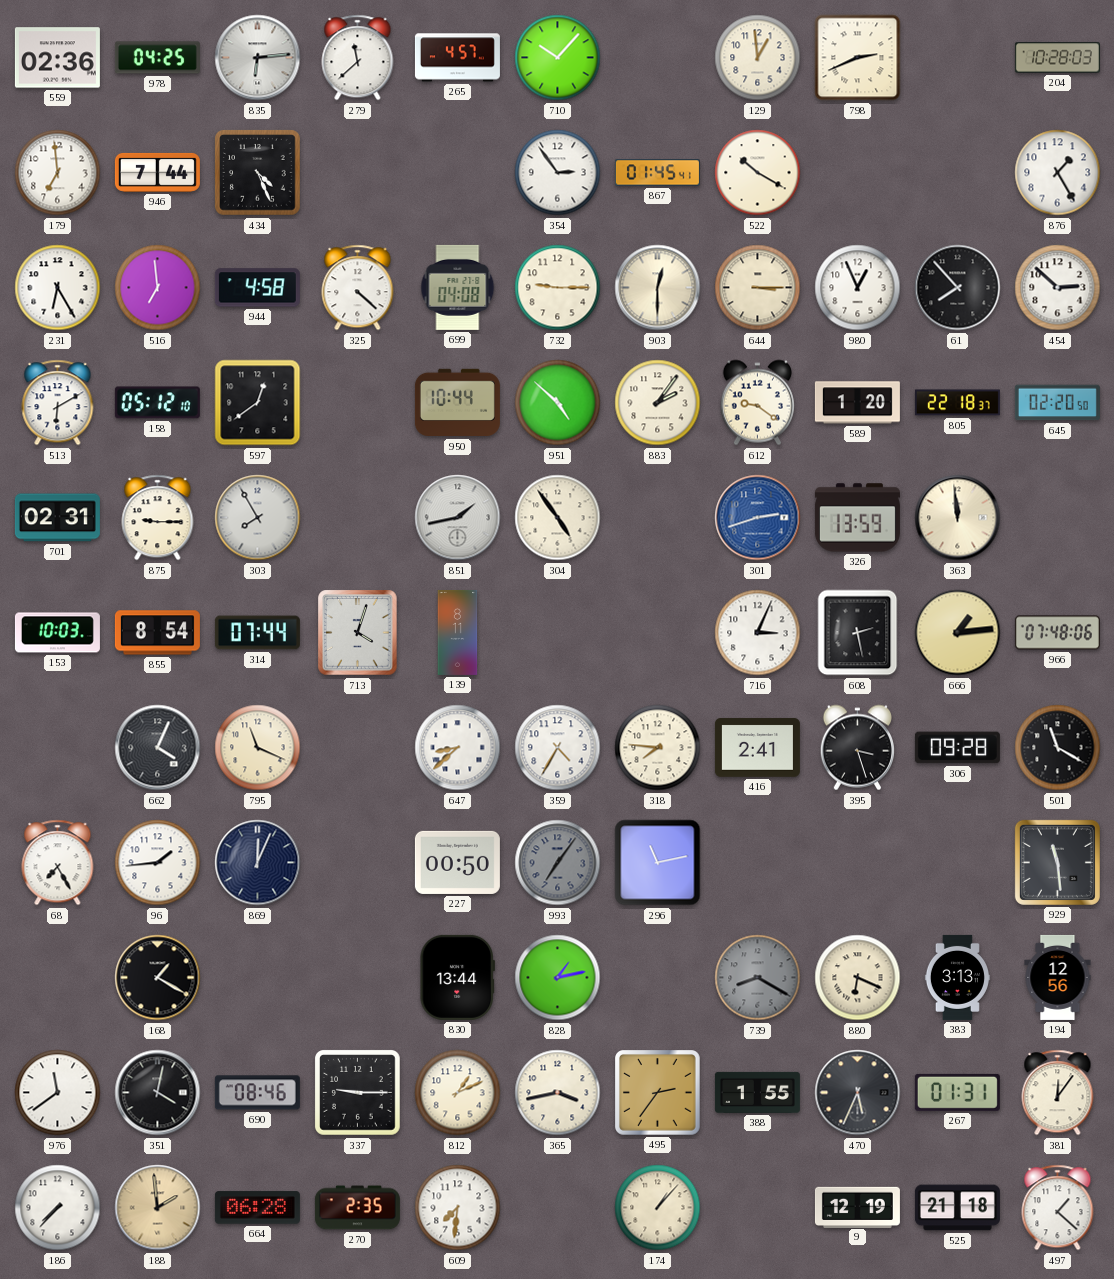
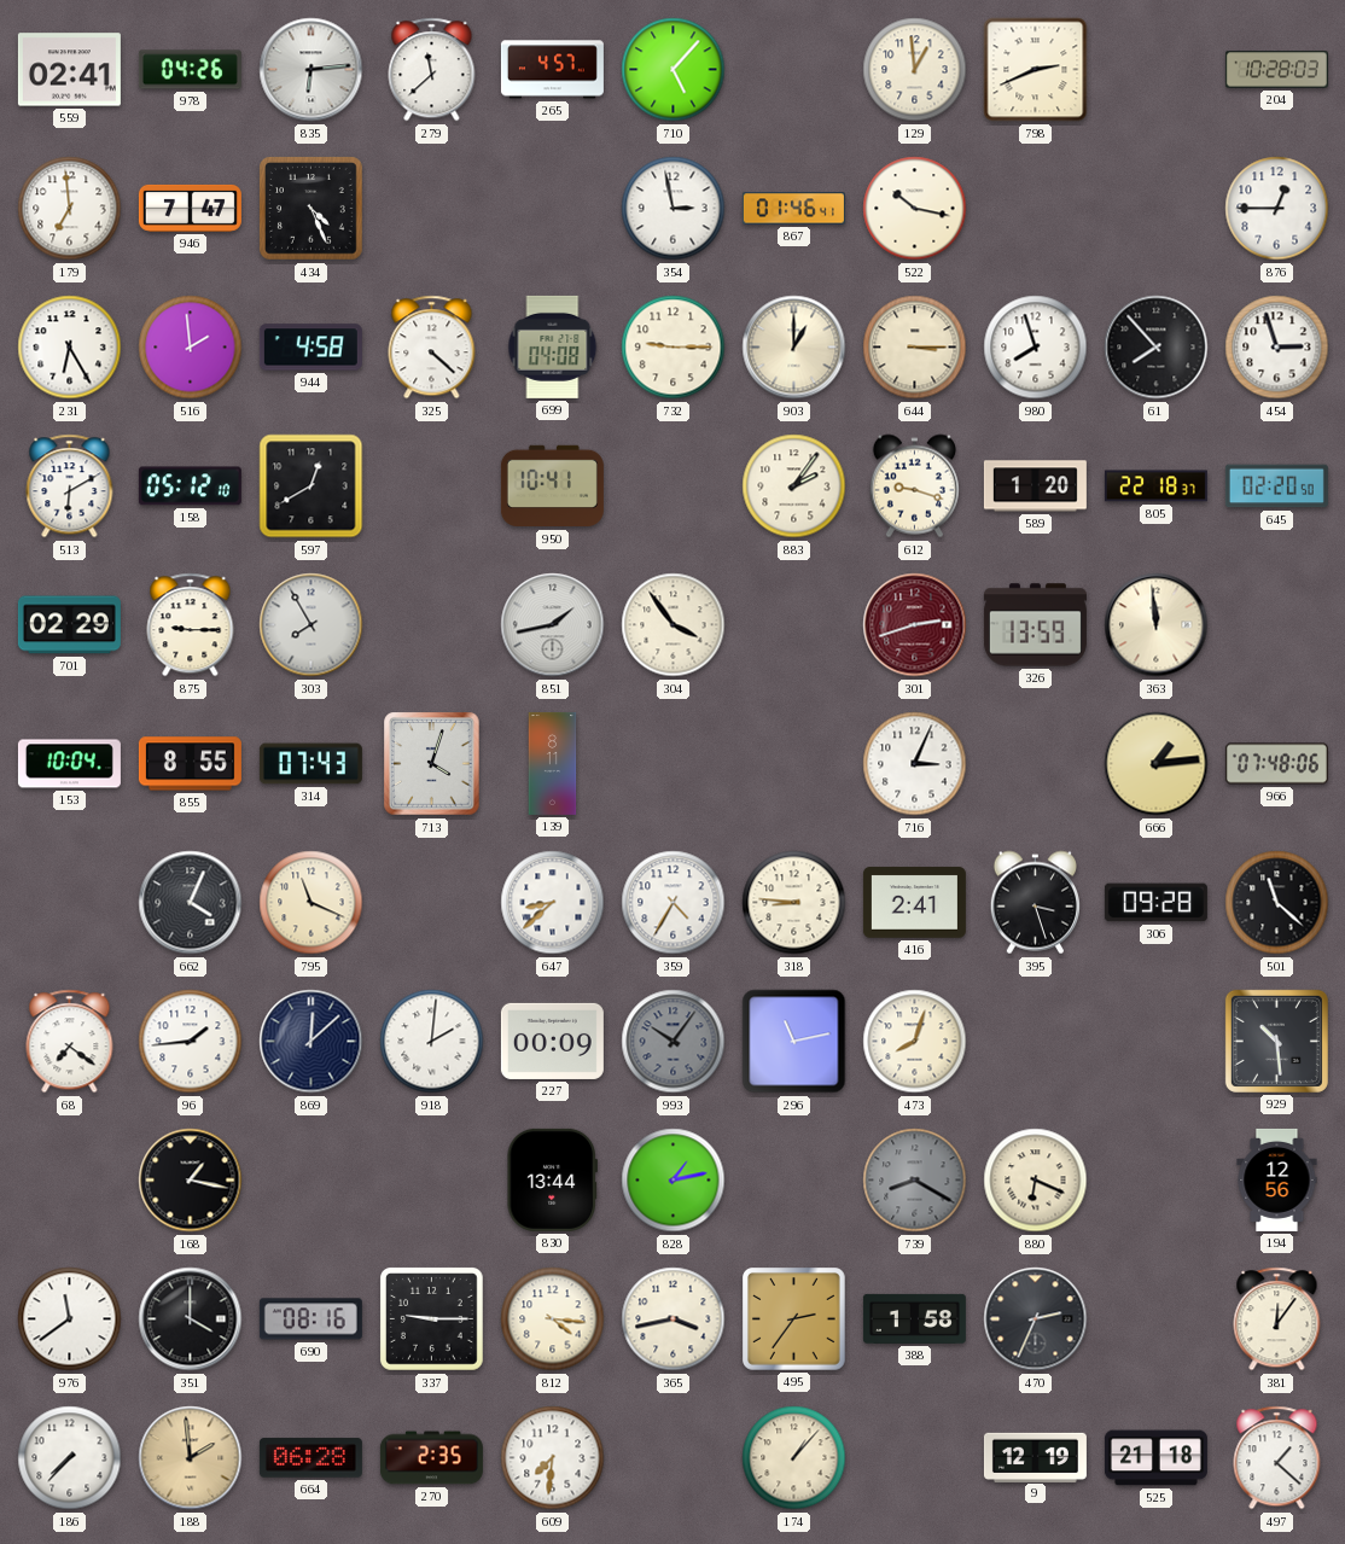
559: 02:36 -> 02:41
978: 04:25 -> 04:26
710: 10:07 -> 5:07
946: 7:44 -> 7:47
354: 2:54 -> 2:58
867: 01:45 -> 01:46
522: 10:20 -> 10:17
876: 1:25 -> 12:45
516: 6:59 -> 1:59
903: 12:30 -> 1:00
980: 12:56 -> 7:57
454: 2:52 -> 2:57
597: 12:39 -> 12:40
950: 10:44 -> 10:41
951: 4:52 -> none
612: 9:21 -> 9:18
701: 02:31 -> 02:29
304: 4:54 -> 3:54
301 dial: blue -> burgundy
153: 10:03 -> 10:04
855: 8:54 -> 8:55
314: 07:44 -> 07:43
608: 2:28 -> none
318: 7:46 -> 8:46
501: 11:20 -> 11:22
68: 7:25 -> 7:21
869: 12:04 -> 12:08
918: none -> 2:01
227: 00:50 -> 00:09
993: 7:06 -> 10:06
473: none -> 8:03
929: 11:29 -> 10:29
168: 1:20 -> 1:17
383: 3:13 -> none
351: 4:02 -> 4:00
690: 08:46 -> 08:16
812: 1:11 -> 4:16
388: 1:55 -> 1:58
470: 5:34 -> 2:34
267: 01:31 -> none
